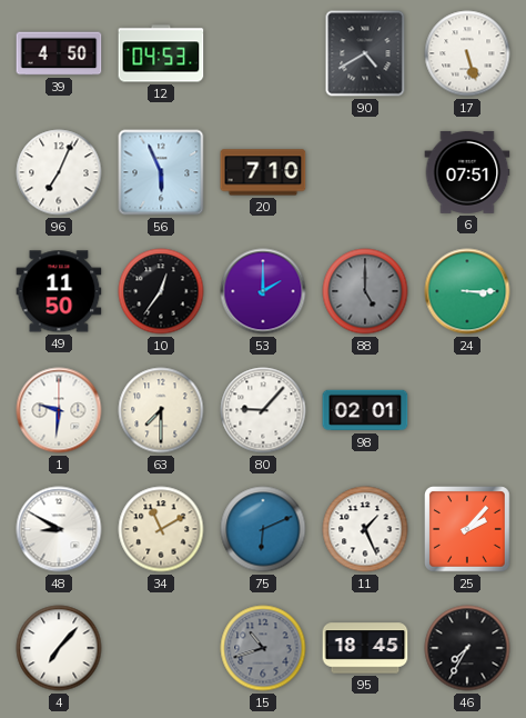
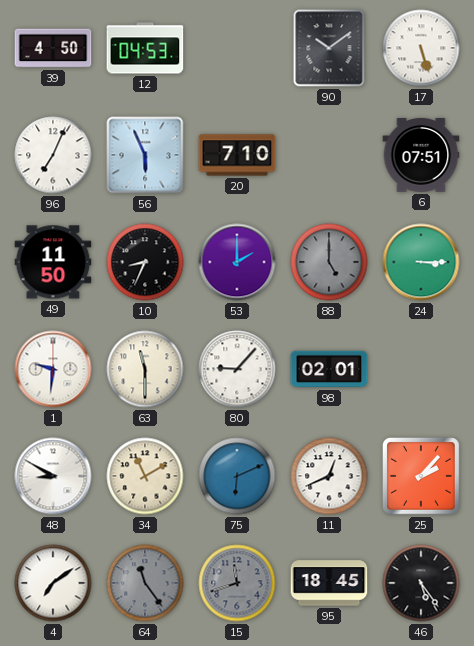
90: 4:40 -> 10:09
10: 12:36 -> 8:34
63: 7:30 -> 11:30
11: 1:26 -> 12:41
4: 7:07 -> 7:09
64: none -> 11:24
15: 10:42 -> 11:42
46: 7:35 -> 5:24
